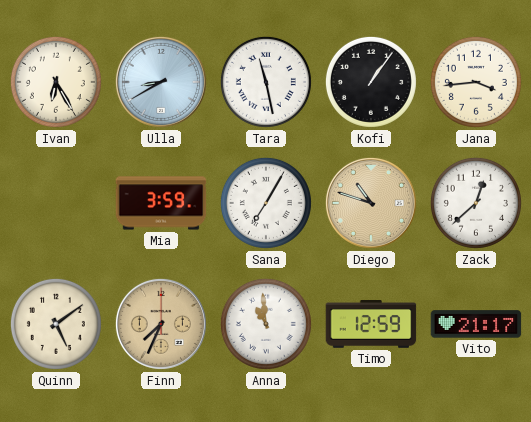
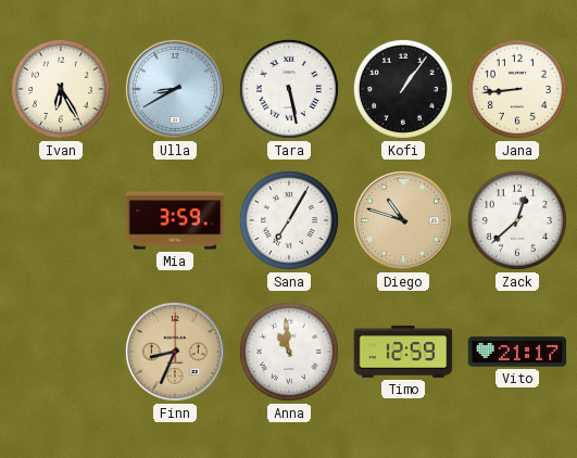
Tara: 11:28 -> 5:28
Jana: 3:44 -> 8:44
Quinn: 5:09 -> none
Finn: 7:34 -> 8:34
